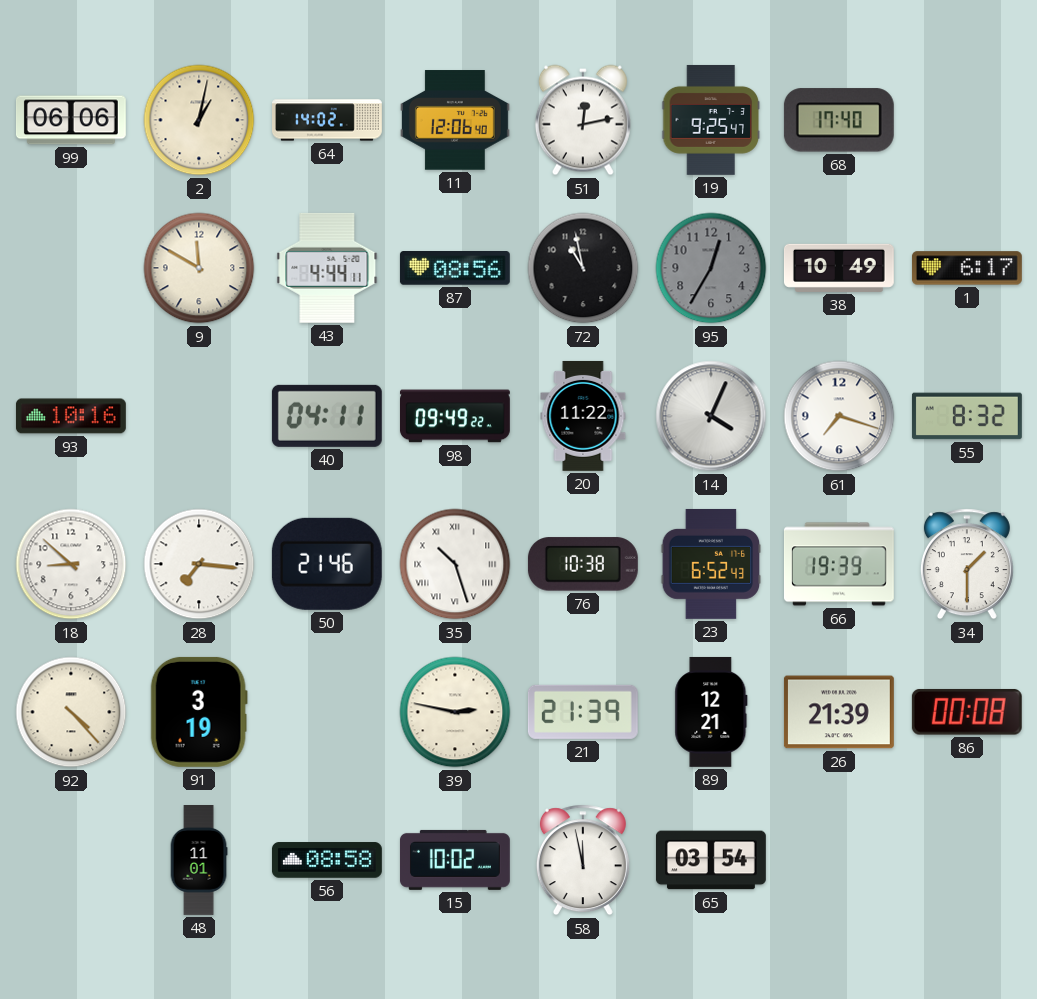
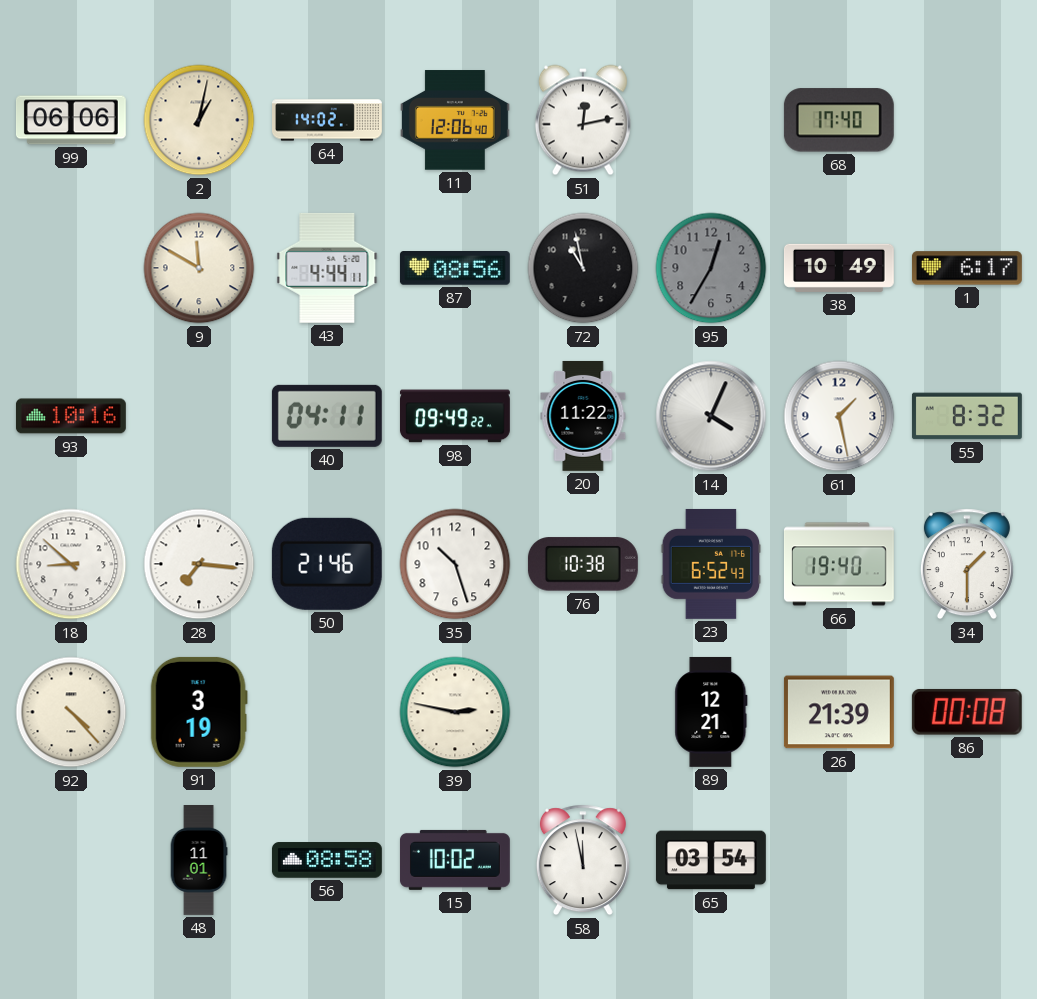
19: 9:25 -> none
61: 7:18 -> 1:28
35 numerals: Roman -> Arabic
66: 19:39 -> 19:40
21: 21:39 -> none
